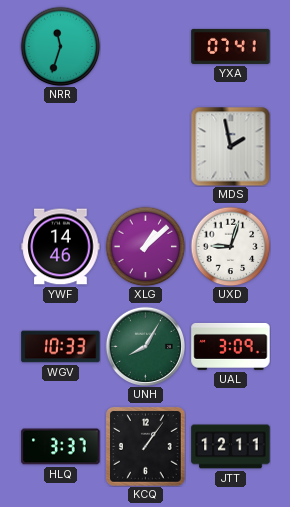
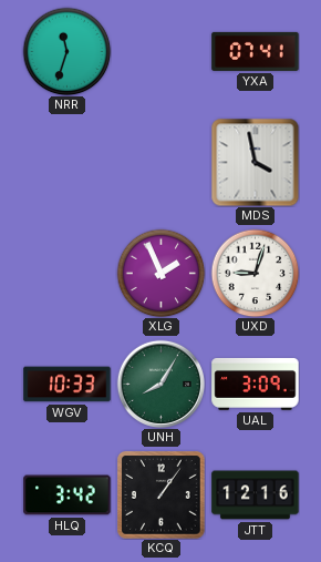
MDS: 1:58 -> 3:58
YWF: 14:46 -> none
XLG: 1:08 -> 1:56
HLQ: 3:37 -> 3:42
JTT: 12:11 -> 12:16
